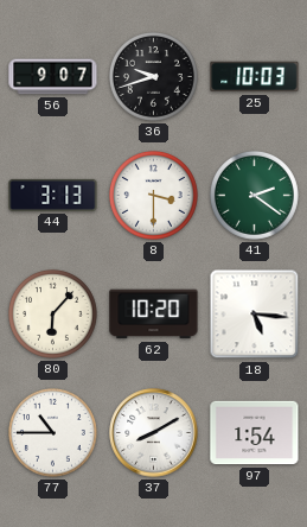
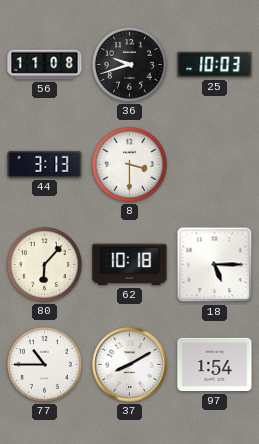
56: 9:07 -> 11:08
41: 2:21 -> none
62: 10:20 -> 10:18
18: 5:16 -> 5:15
